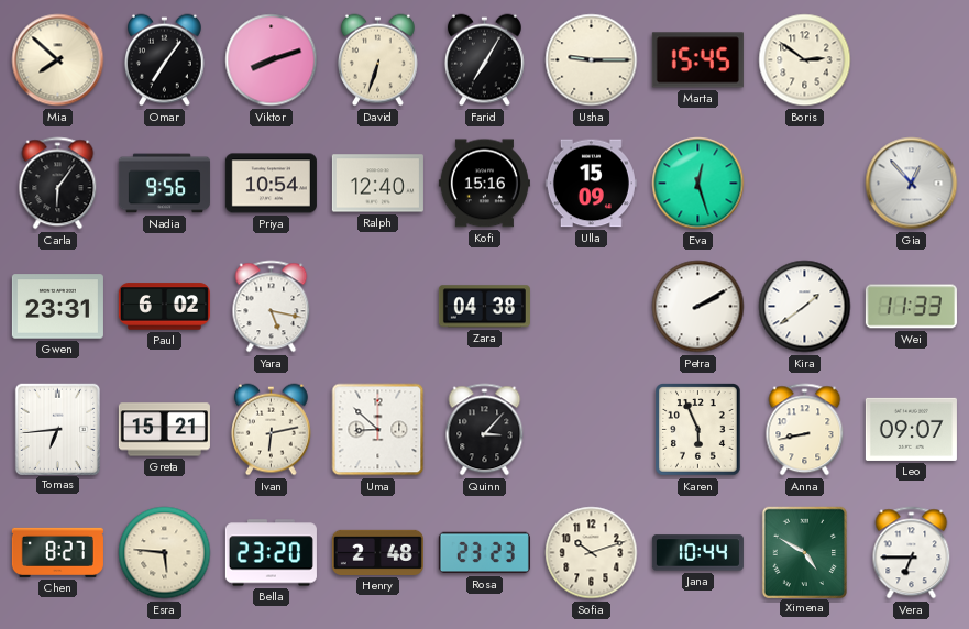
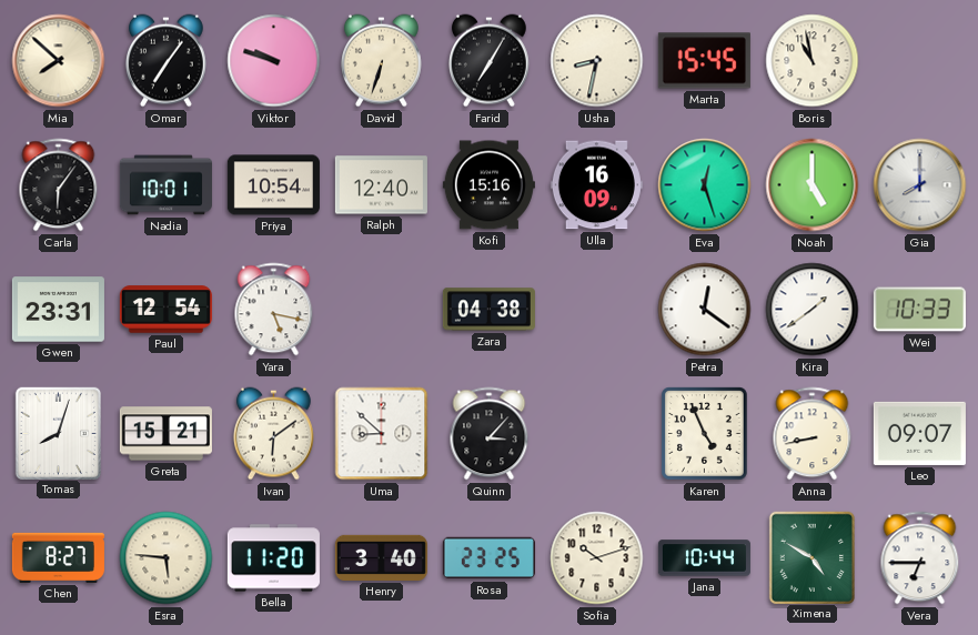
Viktor: 8:12 -> 9:48
Usha: 9:15 -> 8:32
Boris: 2:51 -> 10:58
Nadia: 9:56 -> 10:01
Ulla: 15:09 -> 16:09
Noah: none -> 5:00
Gia: 12:53 -> 8:00
Paul: 6:02 -> 12:54
Petra: 2:10 -> 12:21
Wei: 11:33 -> 10:33
Tomas: 6:44 -> 8:03
Ivan: 6:13 -> 6:09
Karen: 5:56 -> 4:56
Bella: 23:20 -> 11:20
Henry: 2:48 -> 3:40
Rosa: 23:23 -> 23:25
